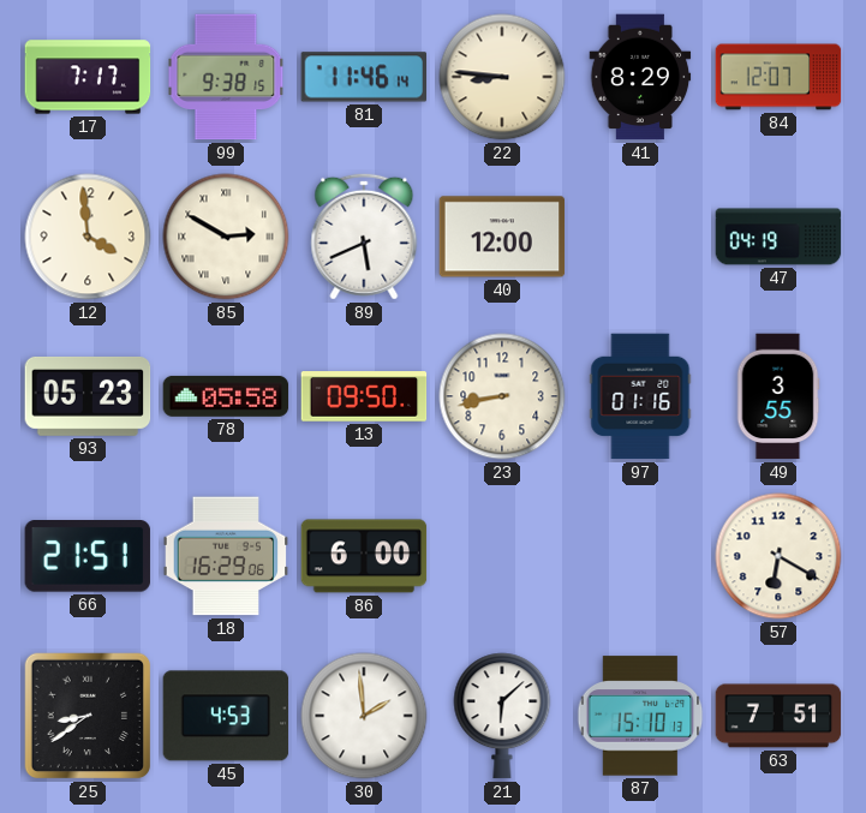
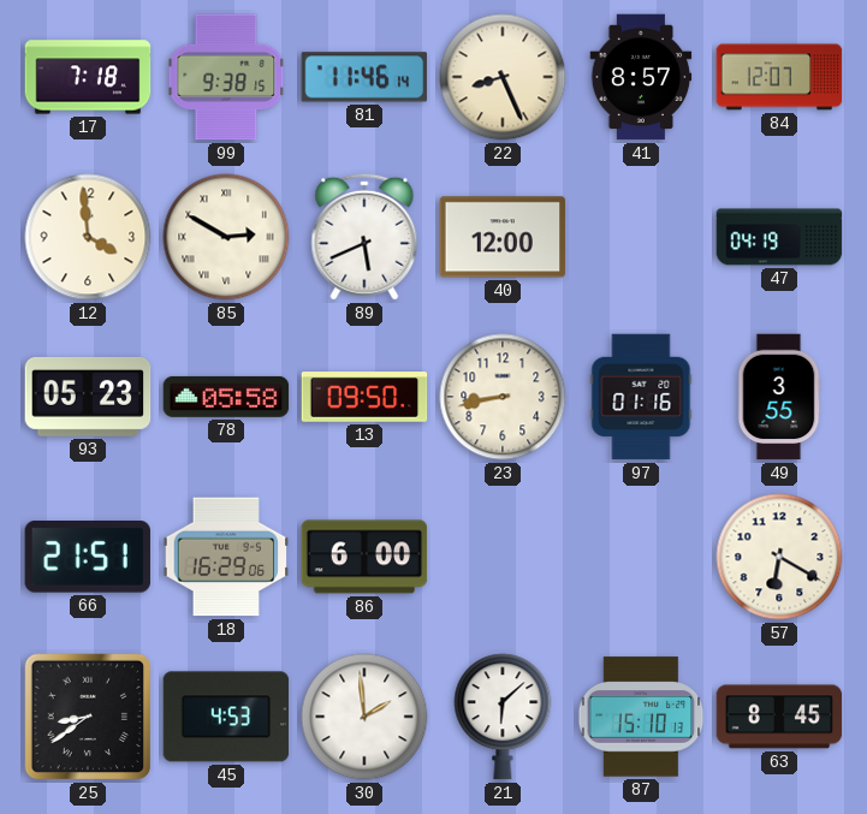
17: 7:17 -> 7:18
22: 8:46 -> 8:26
41: 8:29 -> 8:57
63: 7:51 -> 8:45
